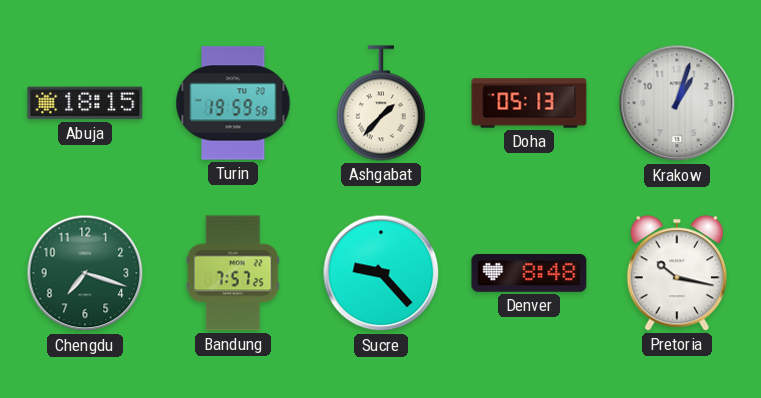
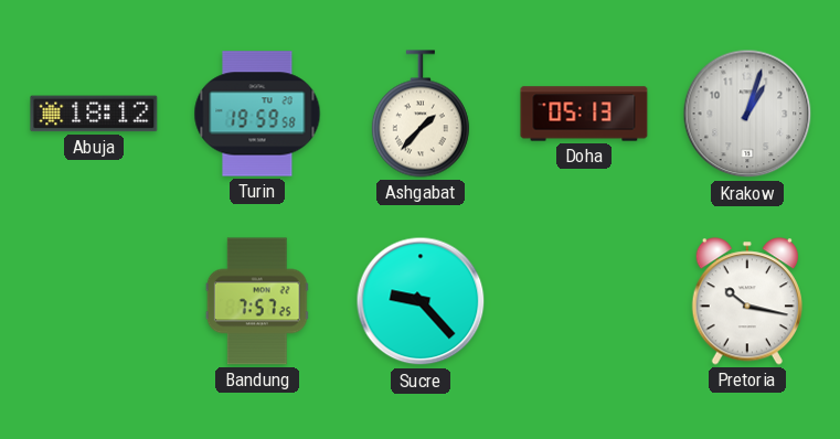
Abuja: 18:15 -> 18:12
Chengdu: 7:18 -> none
Denver: 8:48 -> none
